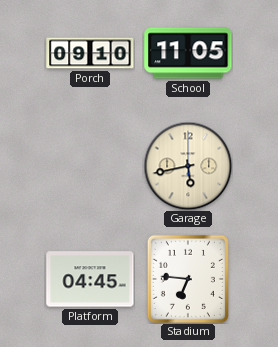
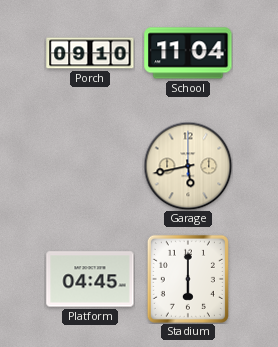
School: 11:05 -> 11:04
Stadium: 6:46 -> 6:00
